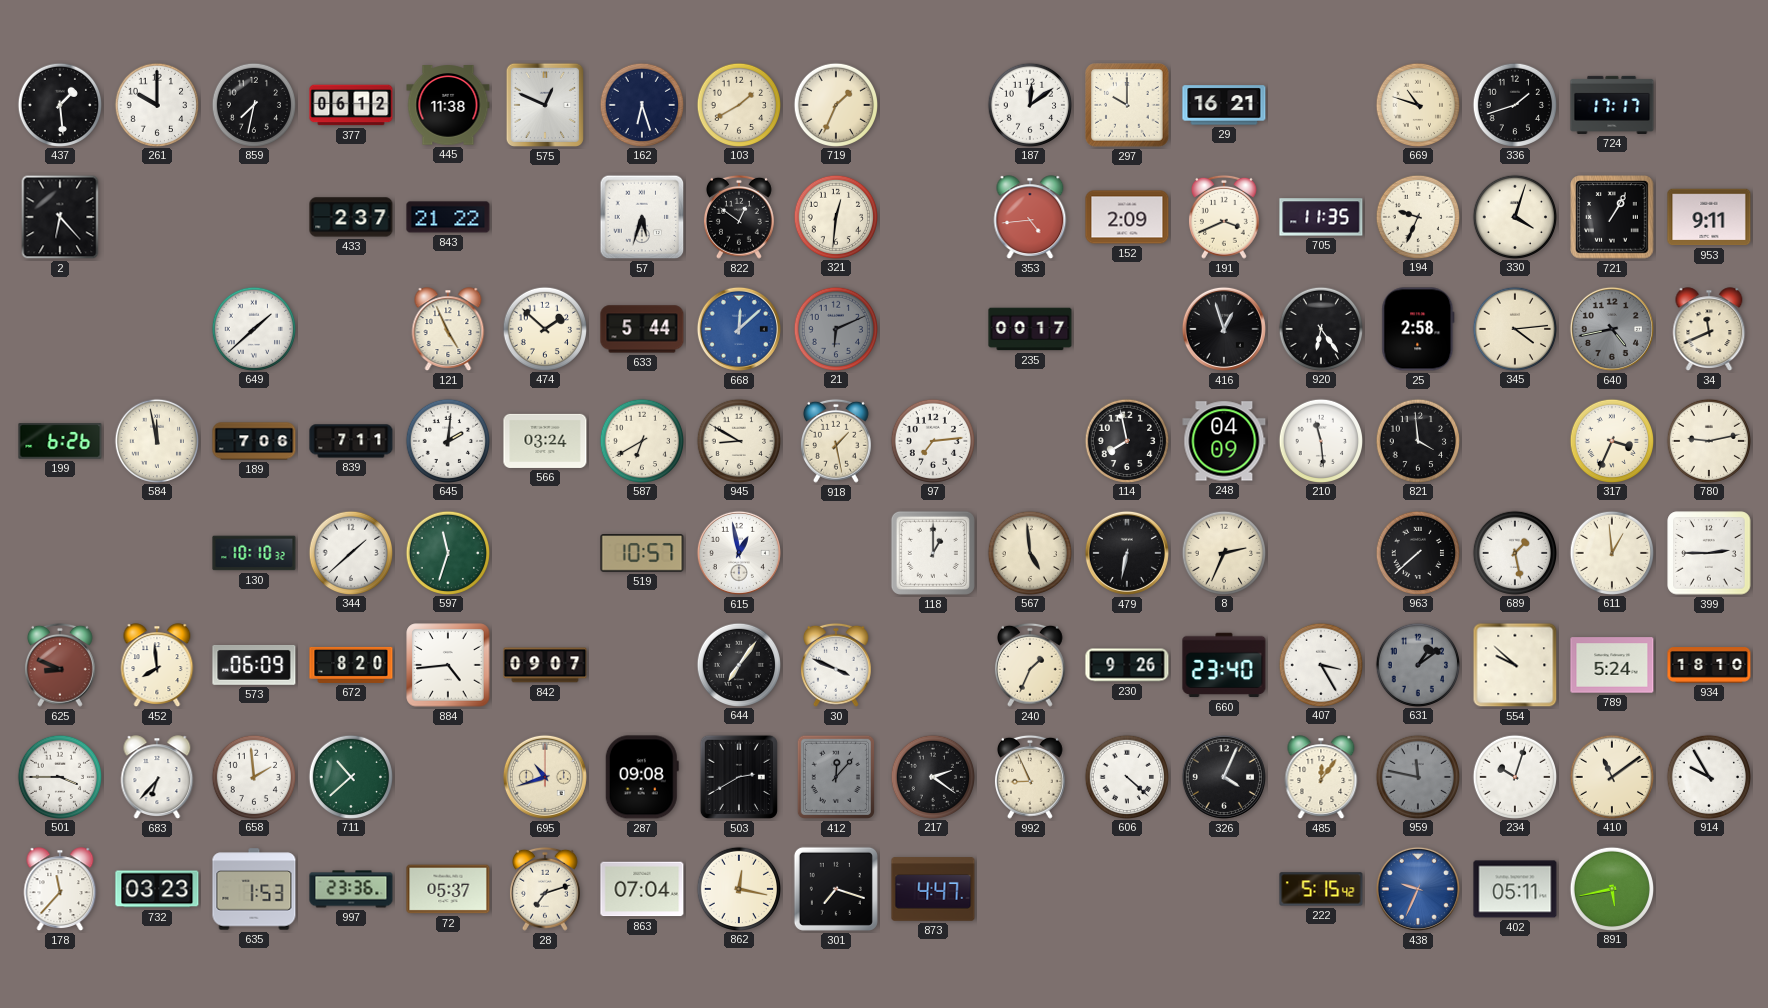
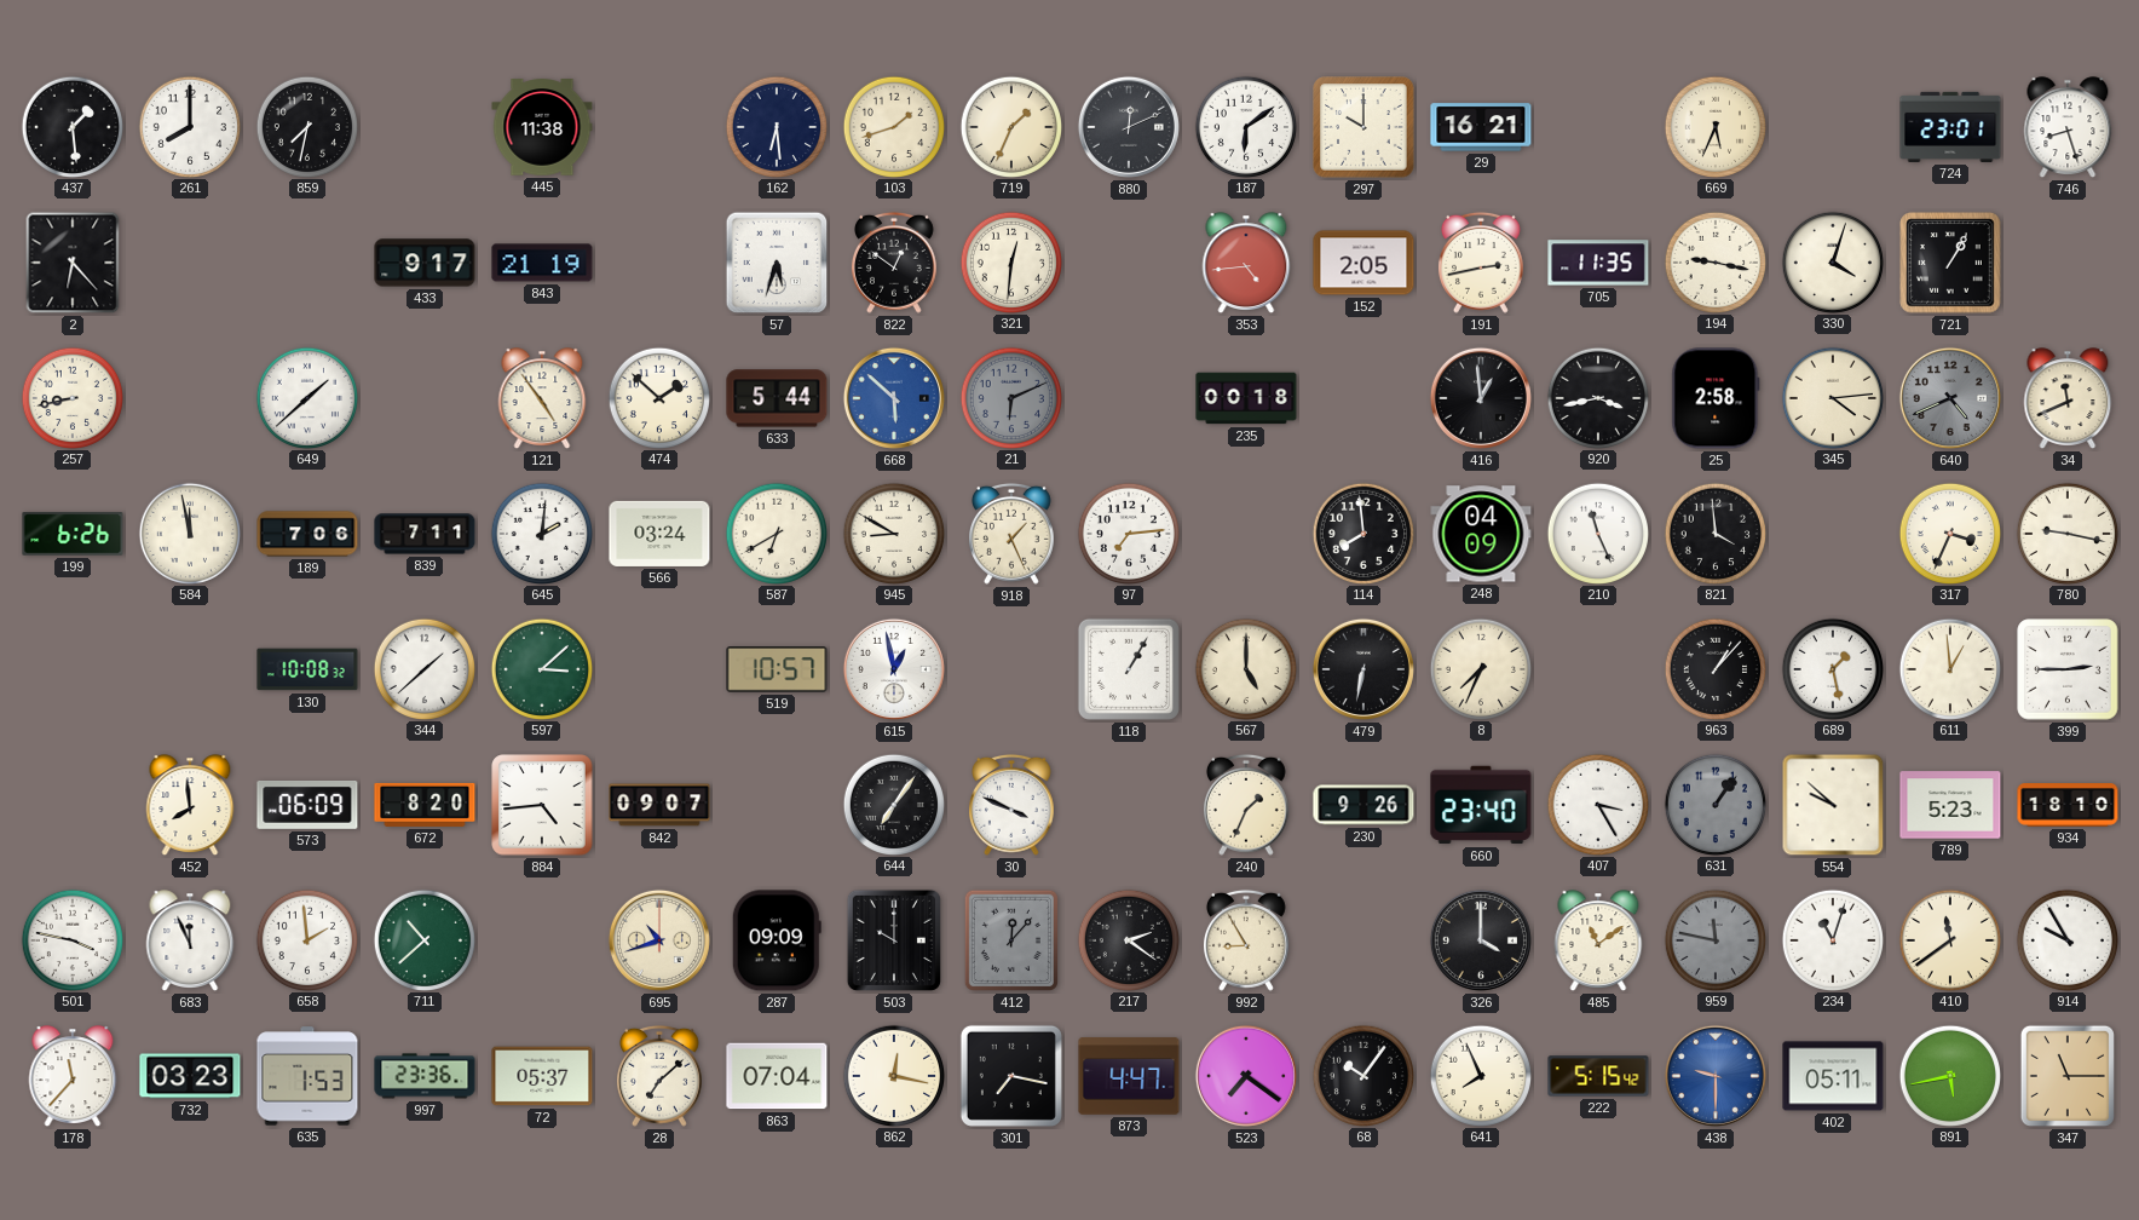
261: 10:00 -> 8:00
377: 06:12 -> none
575: 12:49 -> none
162: 6:27 -> 6:29
103: 1:40 -> 1:42
880: none -> 12:11
187: 12:09 -> 6:09
669: 10:48 -> 5:34
336: 1:42 -> none
724: 17:17 -> 23:01
746: none -> 8:27
433: 2:37 -> 9:17
843: 21:22 -> 21:19
152: 2:09 -> 2:05
191: 3:41 -> 2:43
194: 9:34 -> 9:17
953: 9:11 -> none
257: none -> 8:43
121: 4:56 -> 4:54
668: 12:08 -> 5:52
235: 00:17 -> 00:18
416: 12:57 -> 12:59
920: 6:24 -> 3:43
640: 4:43 -> 4:41
918: 1:28 -> 1:26
114: 7:58 -> 7:59
210: 11:29 -> 11:26
780: 9:13 -> 9:17
130: 10:10 -> 10:08
597: 11:33 -> 3:08
118: 1:00 -> 1:05
567: 4:59 -> 5:00
8: 2:34 -> 7:34
963: 7:38 -> 1:07
625: 8:49 -> none
631: 1:09 -> 1:06
789: 5:24 -> 5:23
501: 3:45 -> 3:47
683: 6:37 -> 11:56
287: 09:08 -> 09:09
503: 2:40 -> 10:00
992: 8:56 -> 8:55
606: 4:22 -> none
326: 4:04 -> 4:00
485: 12:06 -> 11:09
234: 10:03 -> 11:03
410: 11:09 -> 11:39
28: 7:12 -> 7:08
301: 7:18 -> 7:17
523: none -> 7:21
68: none -> 10:06
641: none -> 7:56
438: 9:34 -> 9:30
347: none -> 11:15
